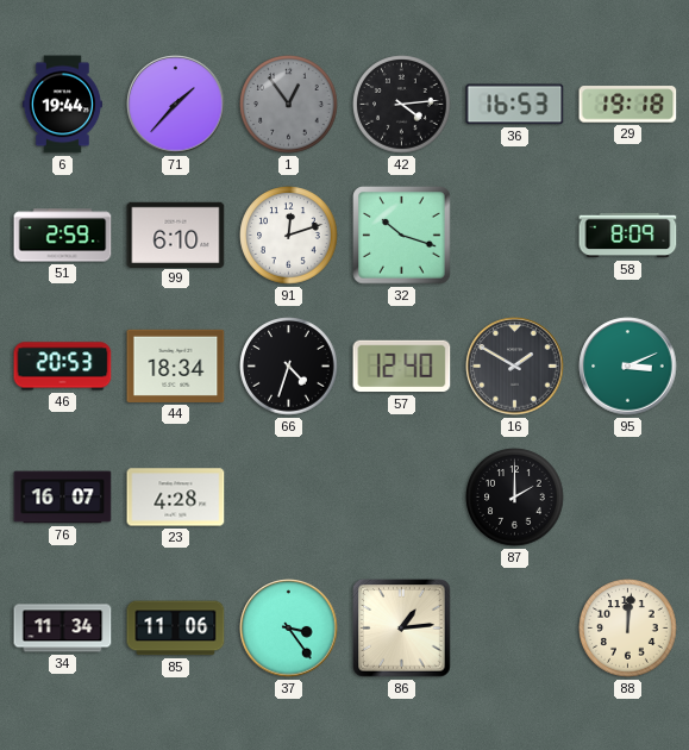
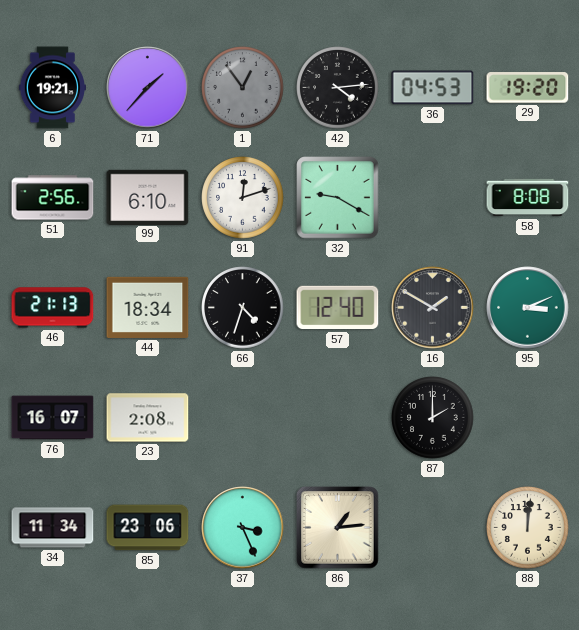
6: 19:44 -> 19:21
36: 16:53 -> 04:53
29: 19:18 -> 19:20
51: 2:59 -> 2:56
32: 10:18 -> 9:20
58: 8:09 -> 8:08
46: 20:53 -> 21:13
23: 4:28 -> 2:08
85: 11:06 -> 23:06
37: 3:24 -> 3:26
